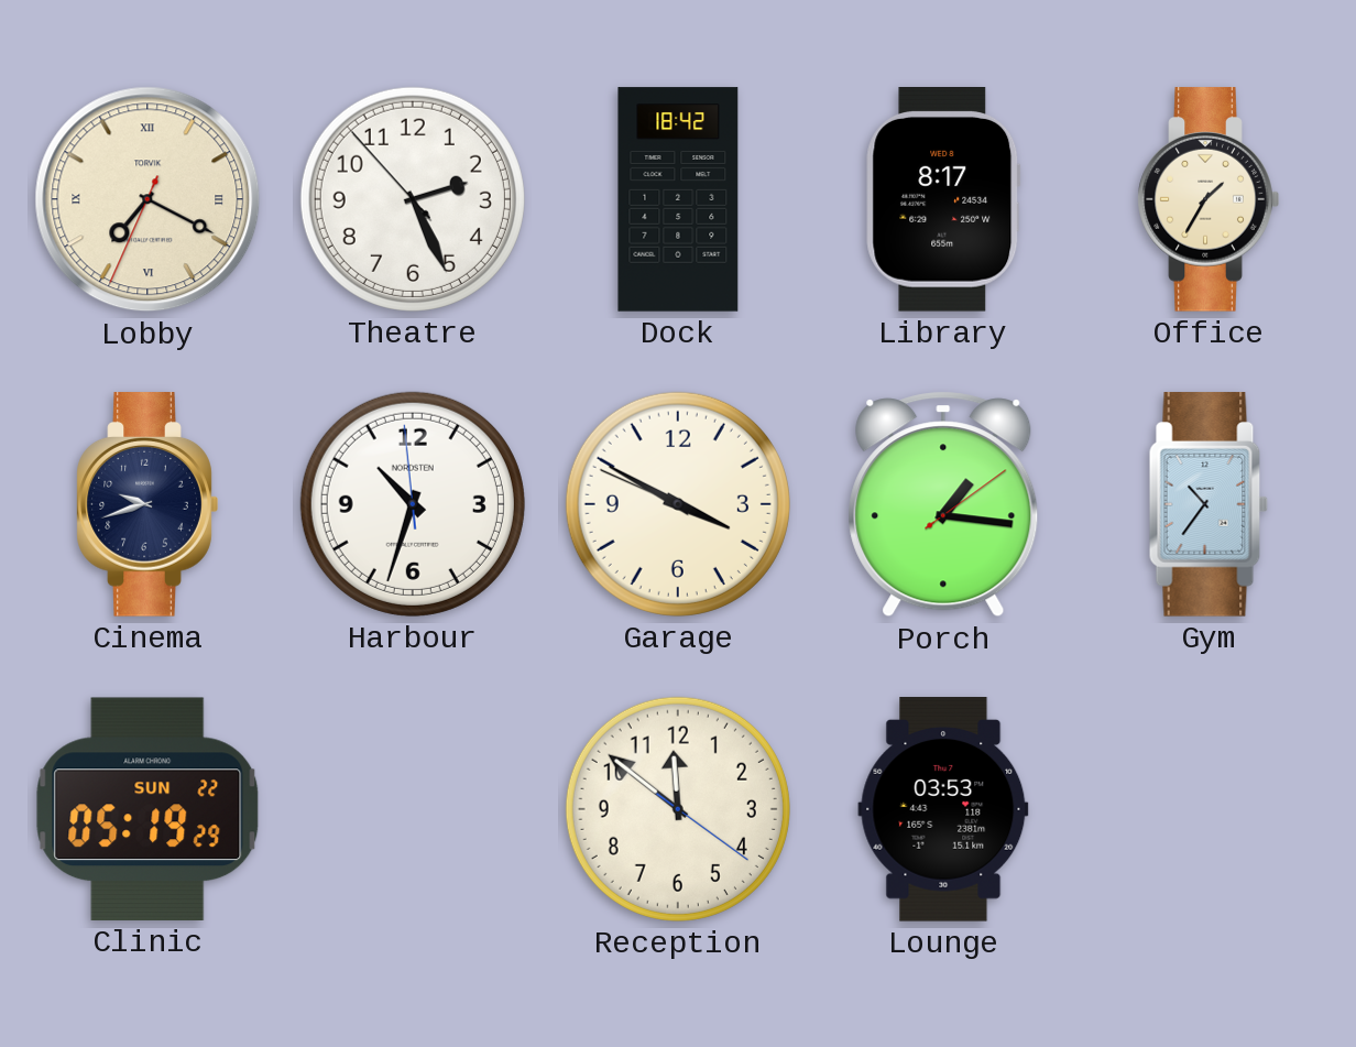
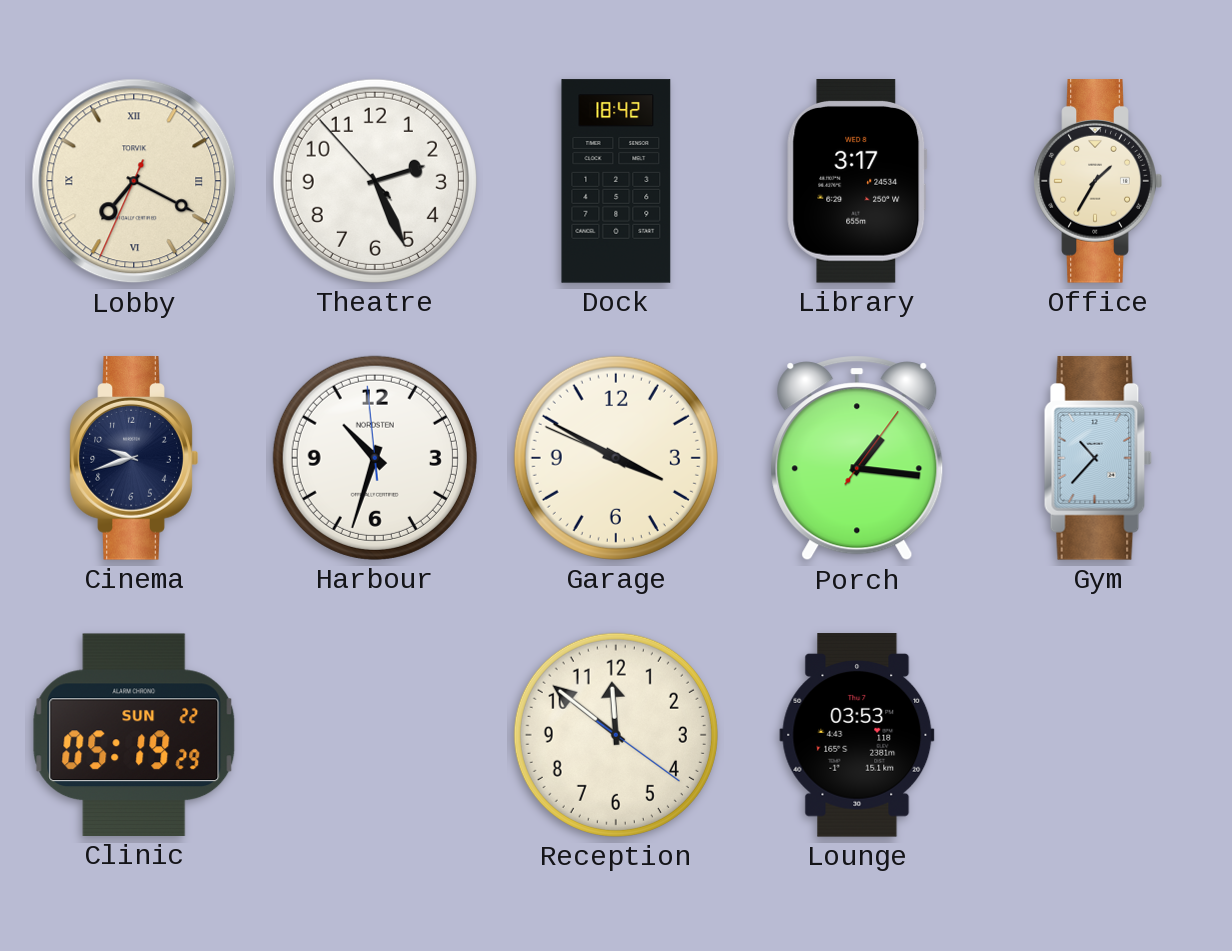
Library: 8:17 -> 3:17
Porch: 1:16:09 -> 1:16:06
Gym: 10:36 -> 10:37
